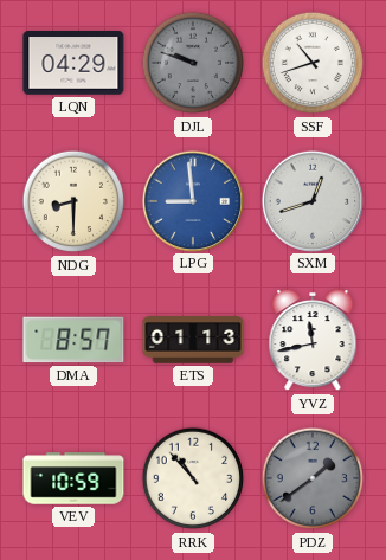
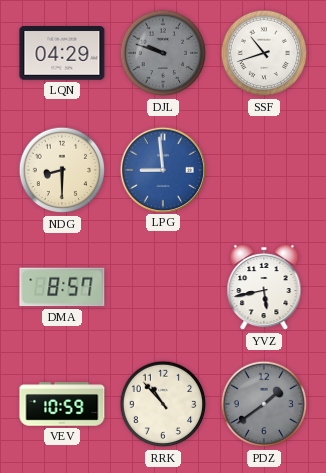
SXM: 12:42 -> none
ETS: 01:13 -> none
YVZ: 11:43 -> 5:43
